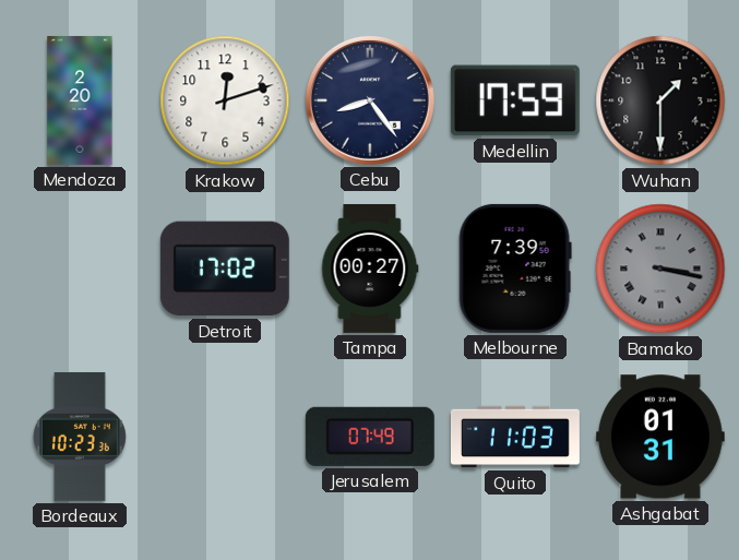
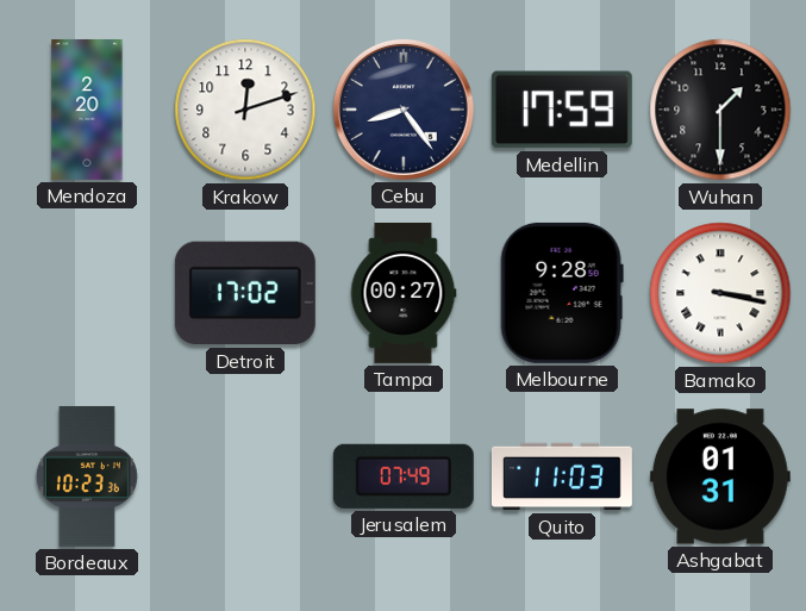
Melbourne: 7:39 -> 9:28
Bamako dial: grey -> white
